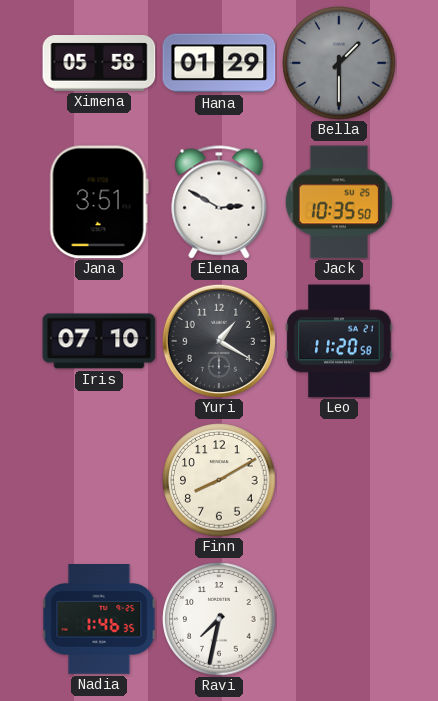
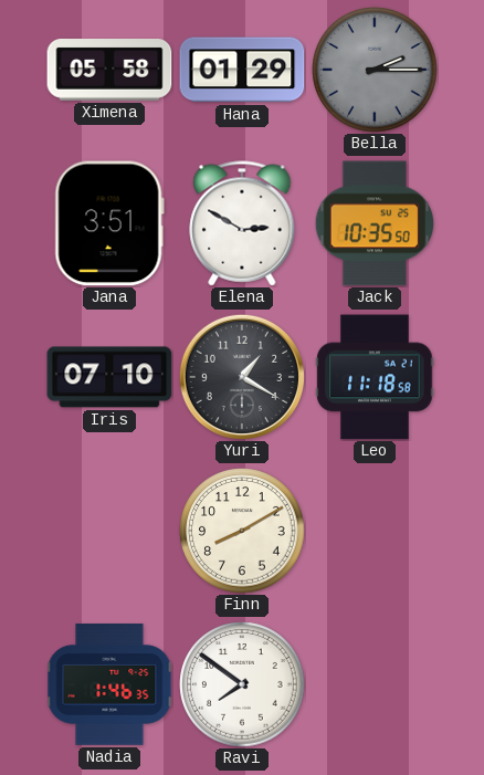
Bella: 1:30 -> 2:15
Leo: 11:20 -> 11:18
Ravi: 7:32 -> 7:51
